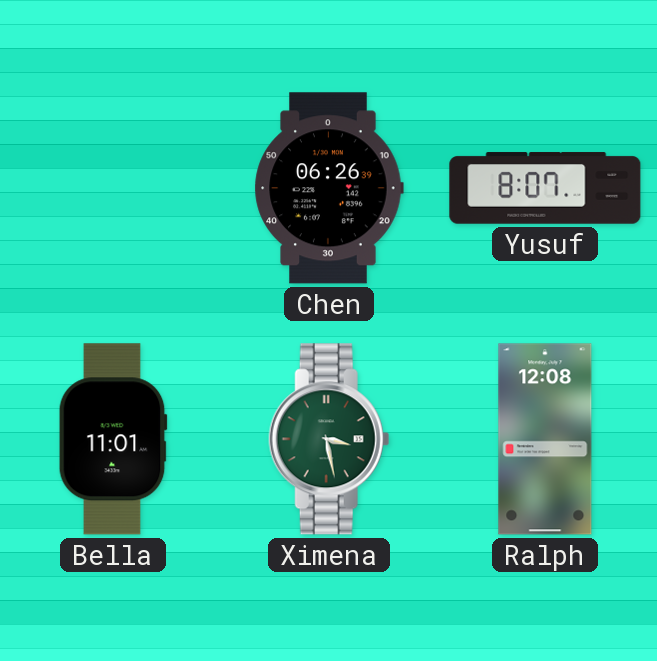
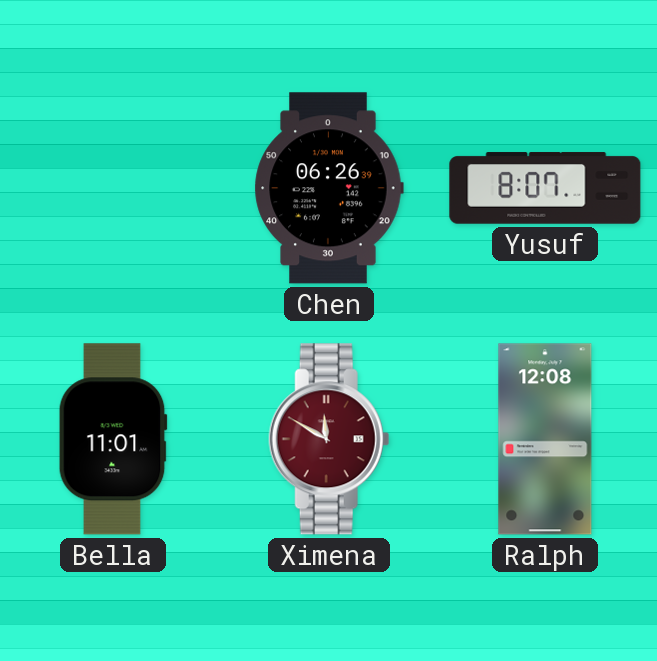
Ximena: 3:28 -> 11:50
Ximena dial: green -> burgundy
